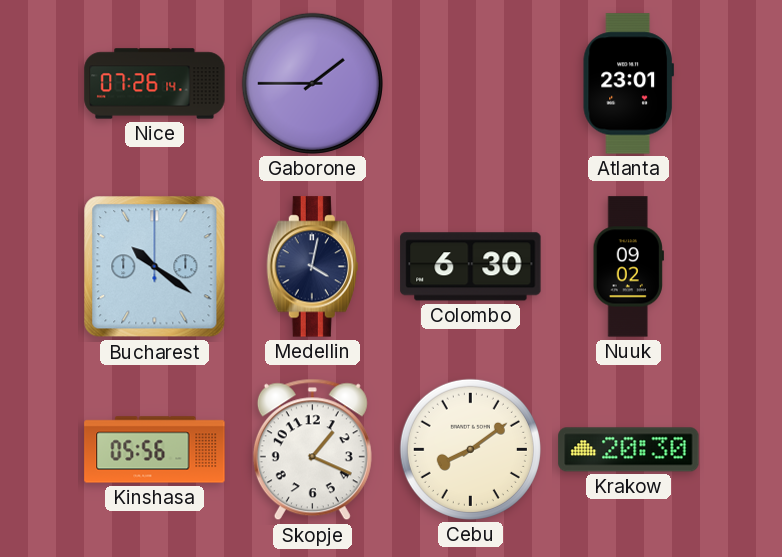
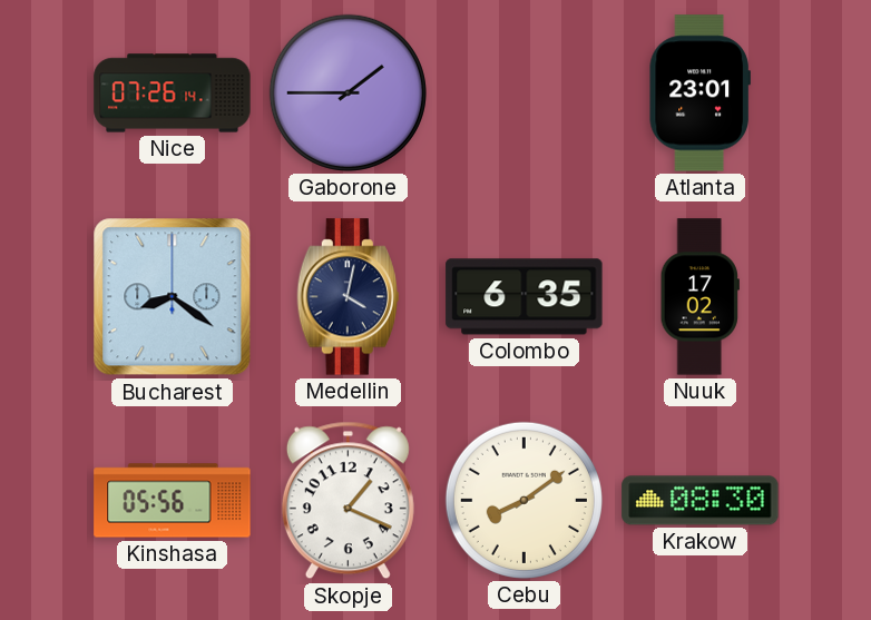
Bucharest: 10:21 -> 8:21
Colombo: 6:30 -> 6:35
Nuuk: 09:02 -> 17:02
Krakow: 20:30 -> 08:30
